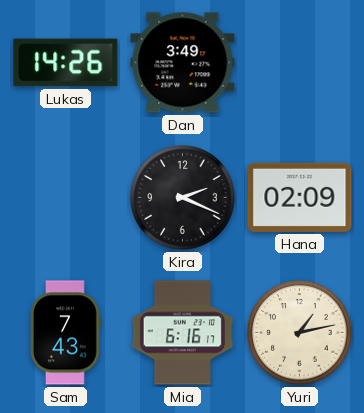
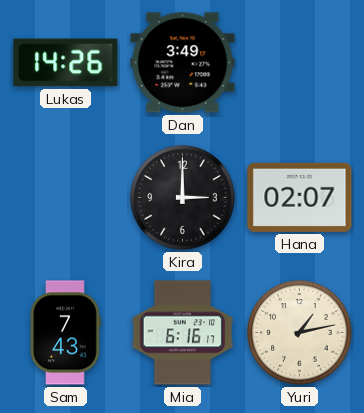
Kira: 2:19 -> 3:00
Hana: 02:09 -> 02:07
